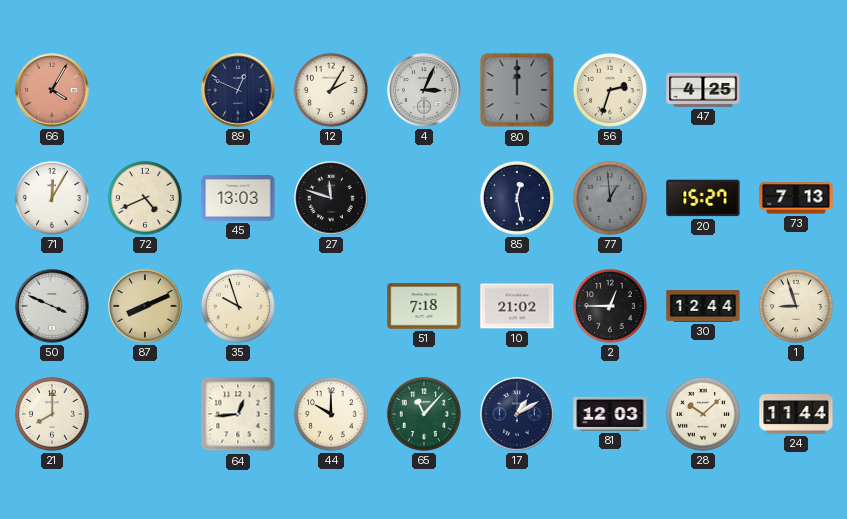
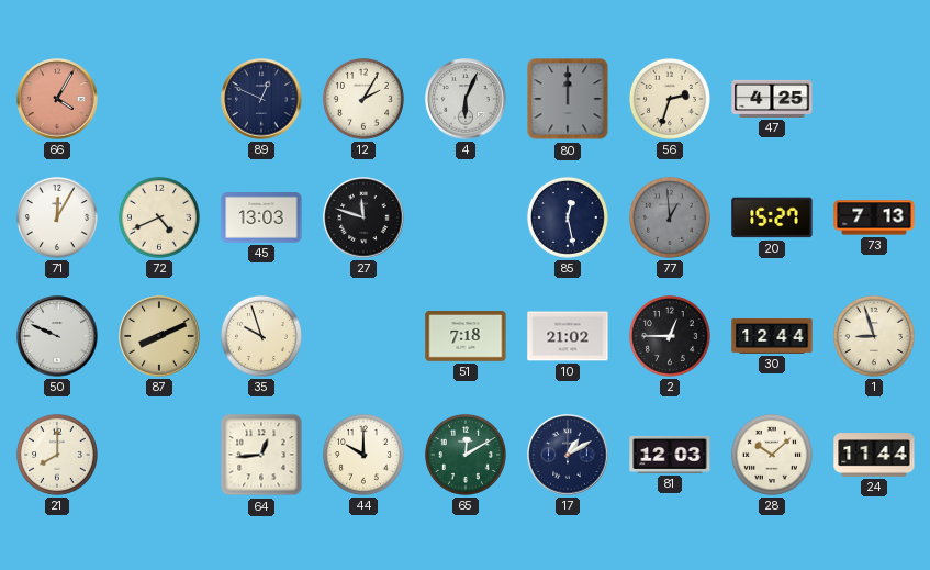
4: 3:04 -> 6:04
50: 3:49 -> 9:49
65: 11:07 -> 12:10
